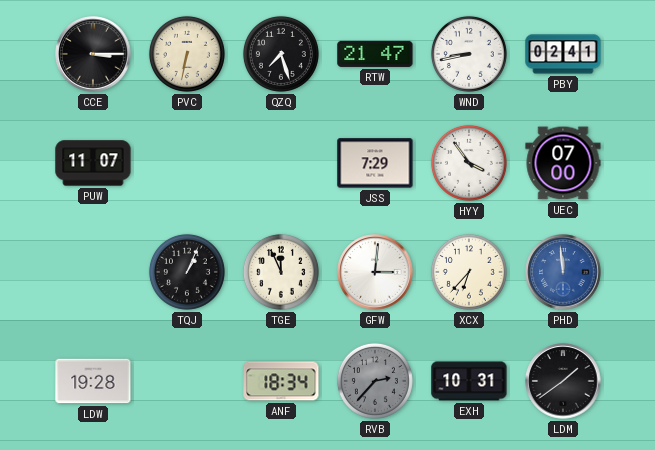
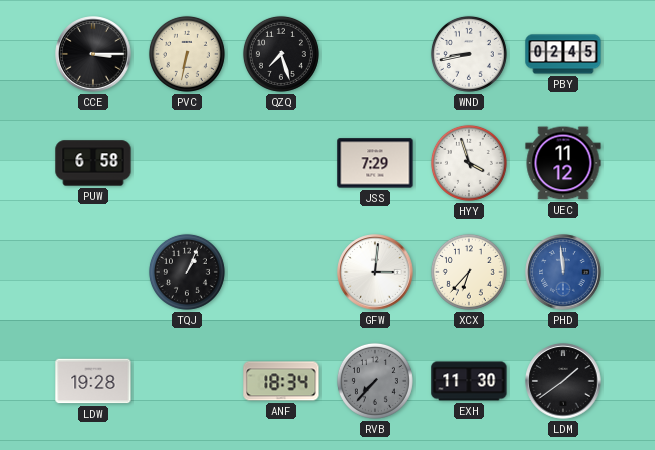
RTW: 21:47 -> none
PBY: 02:41 -> 02:45
PUW: 11:07 -> 6:58
HYY: 3:54 -> 3:57
UEC: 07:00 -> 11:12
TGE: 11:56 -> none
RVB: 2:37 -> 7:37
EXH: 10:31 -> 11:30
